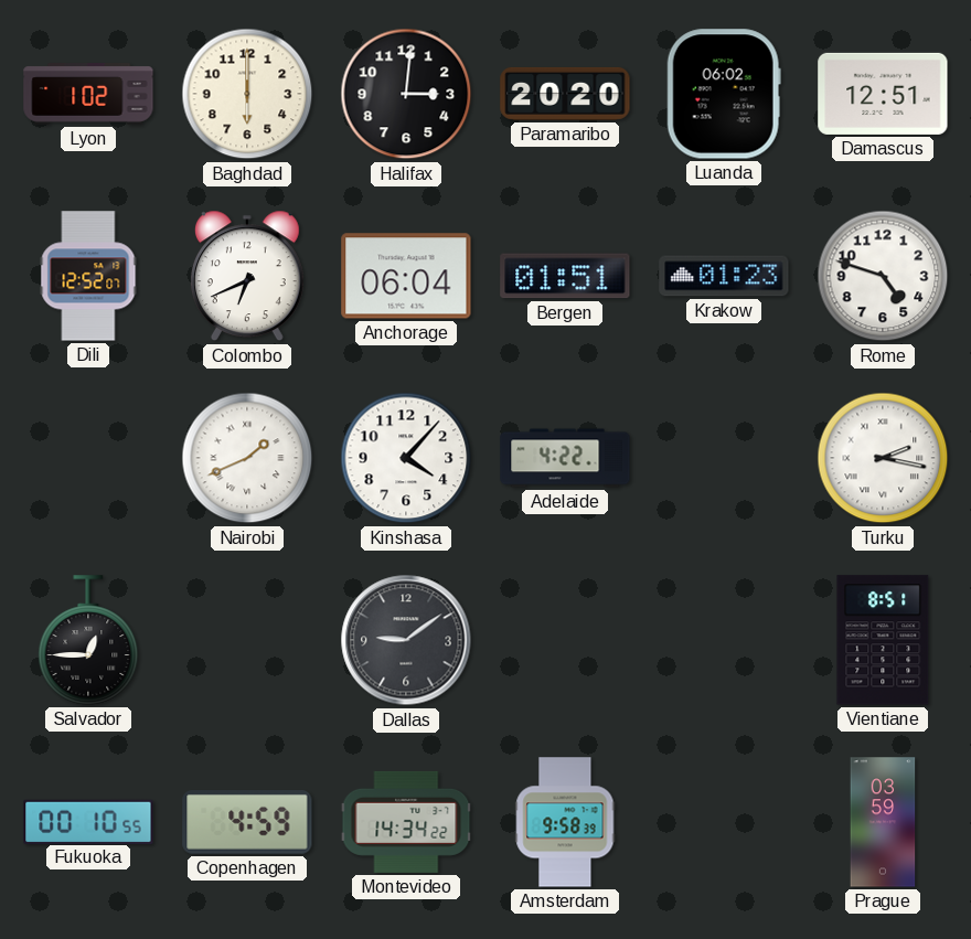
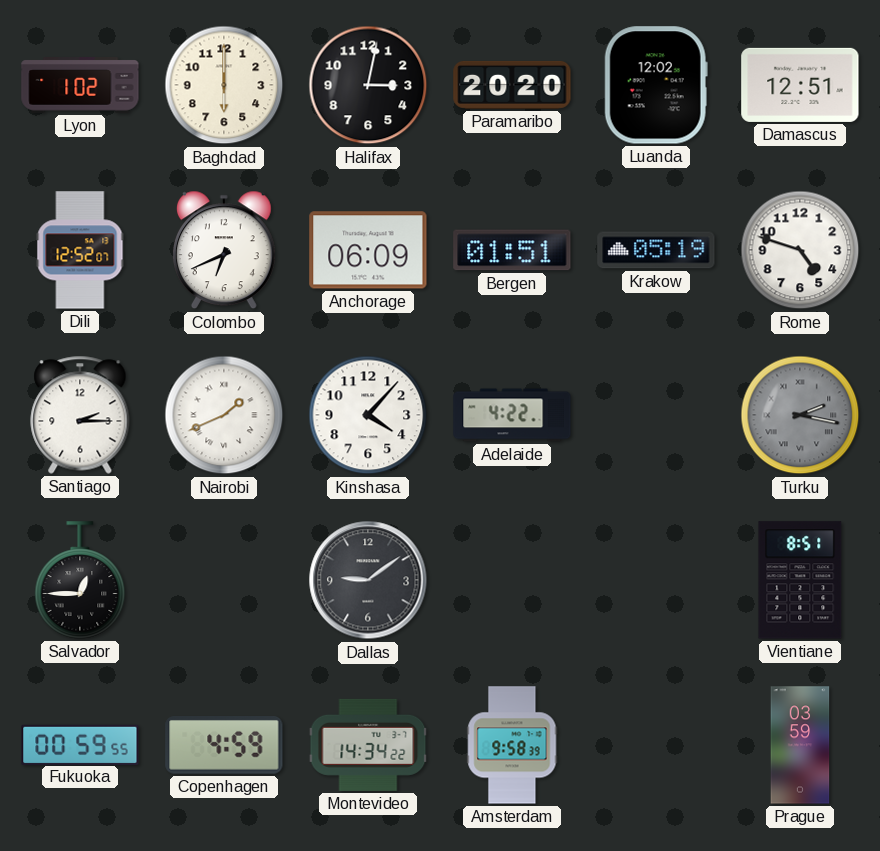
Halifax: 3:01 -> 3:02
Luanda: 06:02 -> 12:02
Anchorage: 06:04 -> 06:09
Krakow: 01:23 -> 05:19
Santiago: none -> 2:15
Turku dial: white -> grey
Fukuoka: 00:10 -> 00:59
